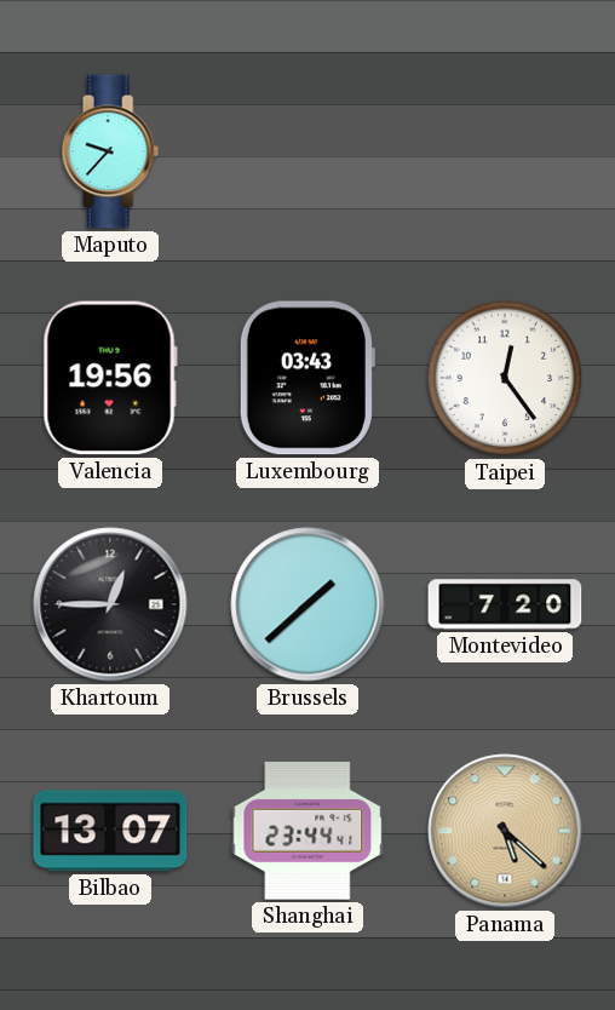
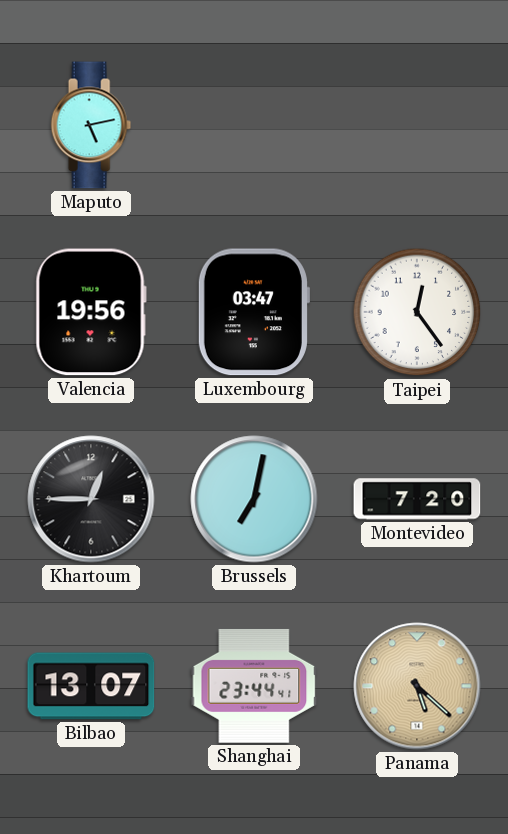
Maputo: 9:37 -> 5:13
Luxembourg: 03:43 -> 03:47
Brussels: 1:38 -> 7:02
